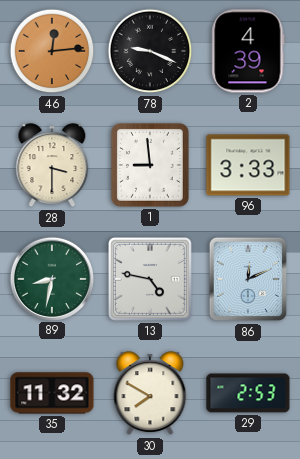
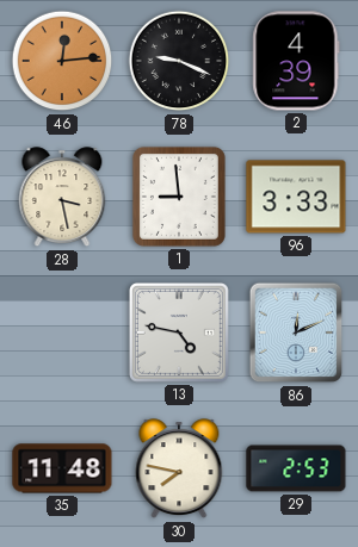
28: 3:30 -> 3:28
89: 8:32 -> none
35: 11:32 -> 11:48
30: 7:50 -> 7:47
